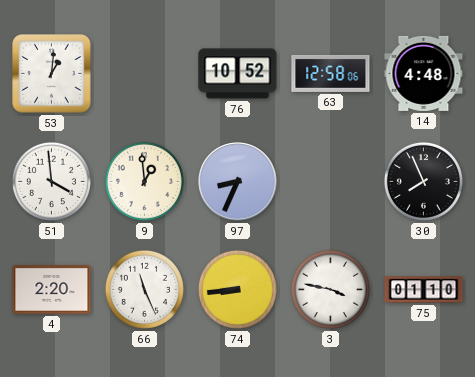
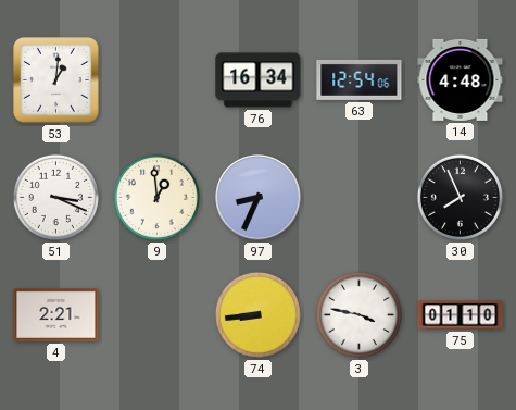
76: 10:52 -> 16:34
63: 12:58 -> 12:54
51: 3:59 -> 3:19
4: 2:20 -> 2:21
66: 11:26 -> none
